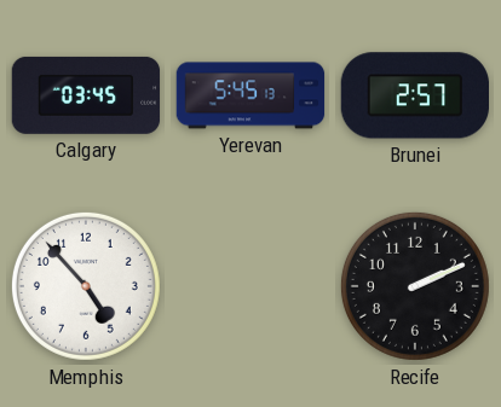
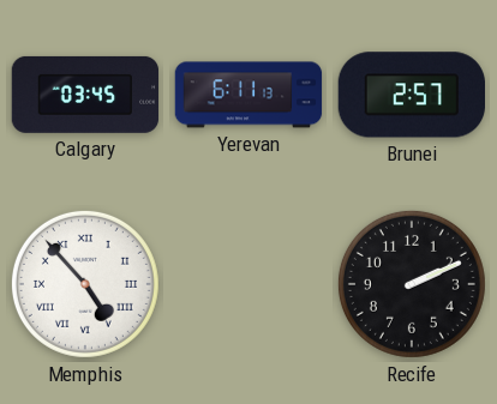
Yerevan: 5:45 -> 6:11
Memphis numerals: Arabic -> Roman
